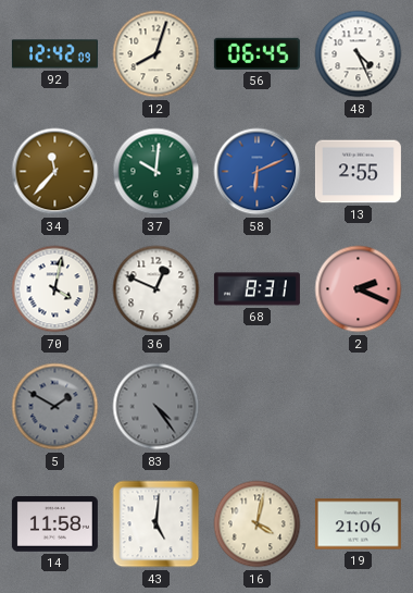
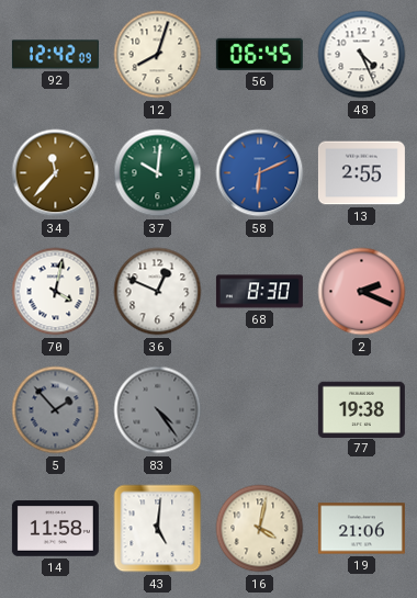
68: 8:31 -> 8:30
5: 1:50 -> 1:53
77: none -> 19:38
